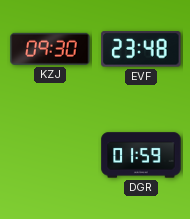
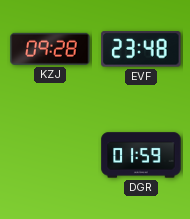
KZJ: 09:30 -> 09:28
